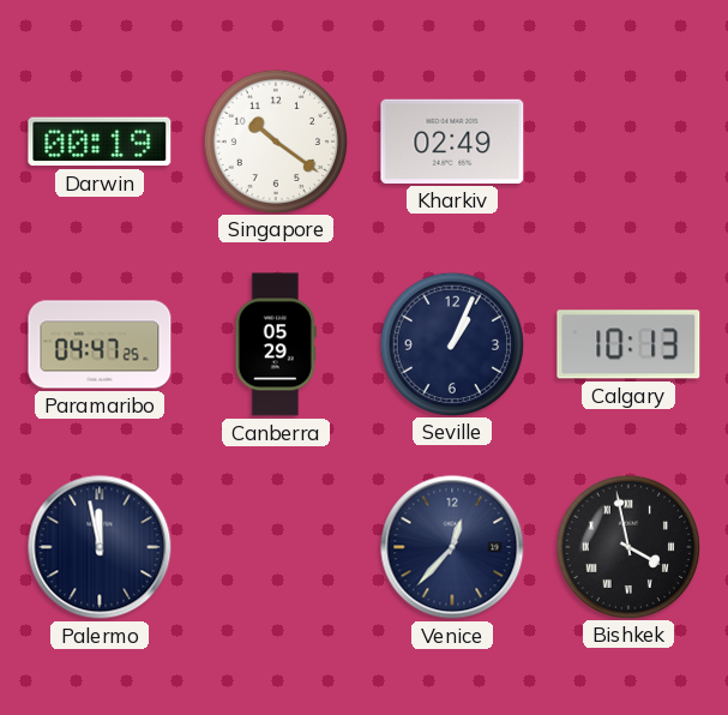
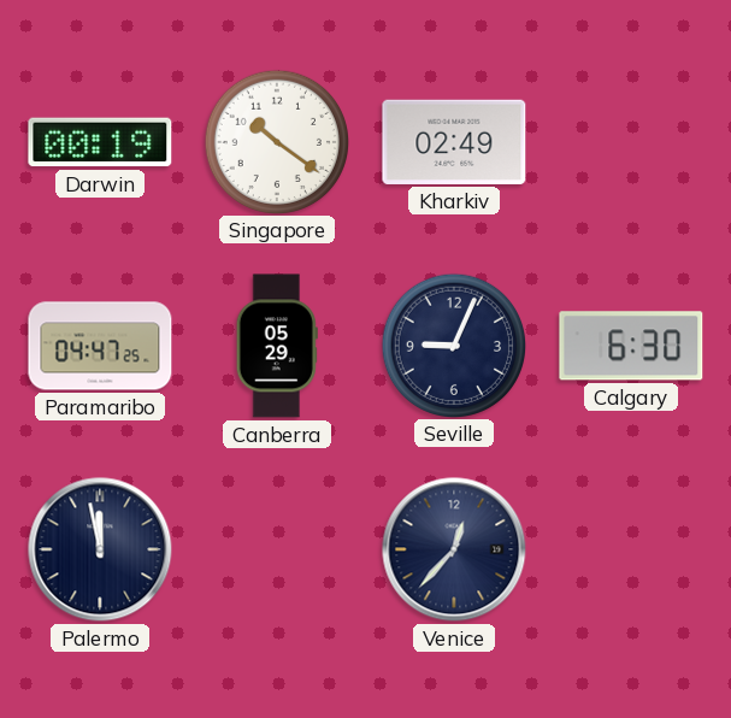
Seville: 1:04 -> 9:04
Calgary: 10:13 -> 6:30
Bishkek: 3:58 -> none
